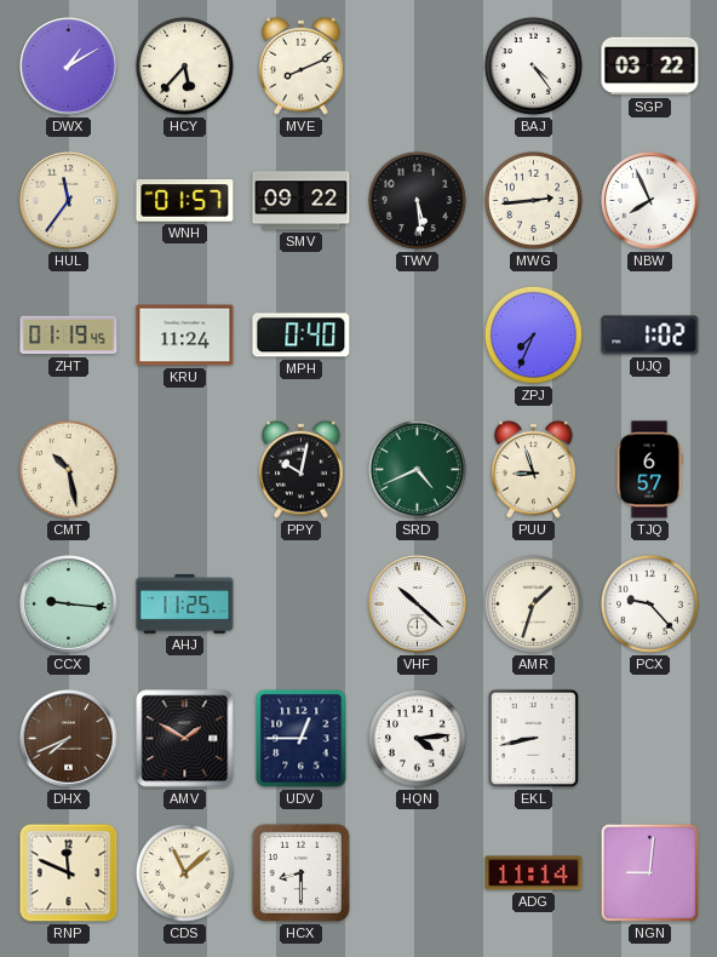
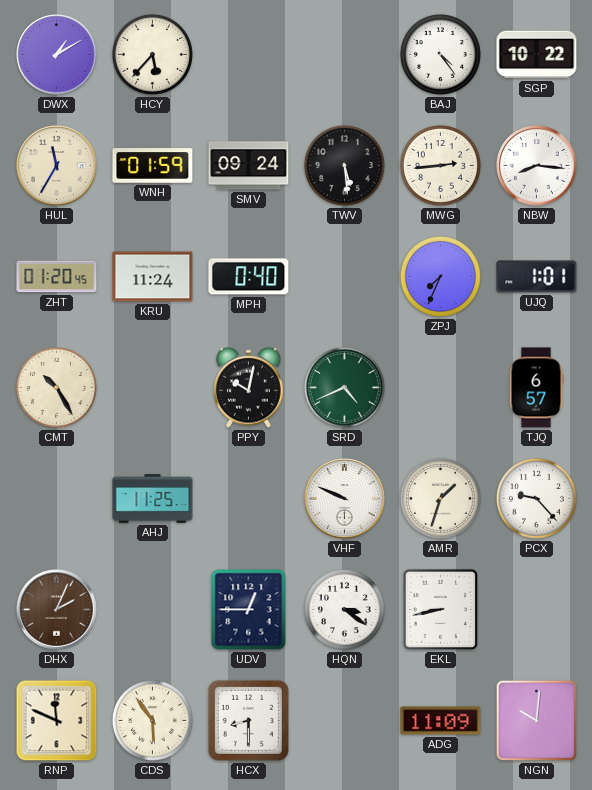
MVE: 8:11 -> none
SGP: 03:22 -> 10:22
HUL: 11:36 -> 11:35
WNH: 01:57 -> 01:59
SMV: 09:22 -> 09:24
NBW: 7:56 -> 8:16
ZHT: 01:19 -> 01:20
UJQ: 1:02 -> 1:01
CMT: 10:28 -> 10:25
PUU: 8:57 -> none
CCX: 9:16 -> none
VHF: 10:22 -> 9:49
DHX: 7:41 -> 2:04
AMV: 1:50 -> none
HQN: 4:14 -> 3:21
CDS: 11:08 -> 5:54
ADG: 11:14 -> 11:09
NGN: 9:01 -> 10:01
